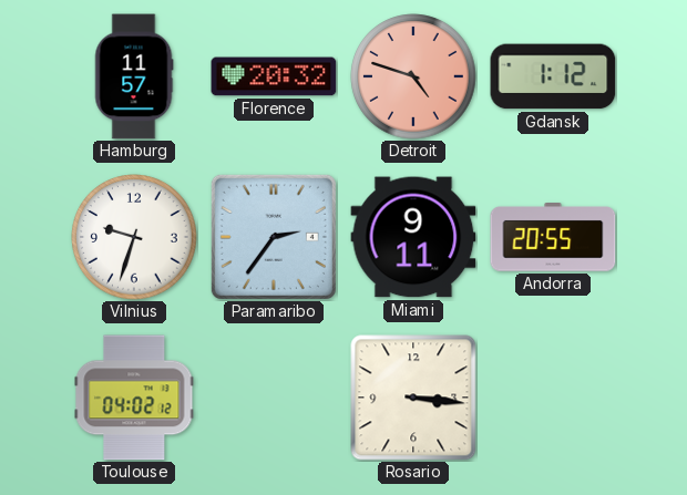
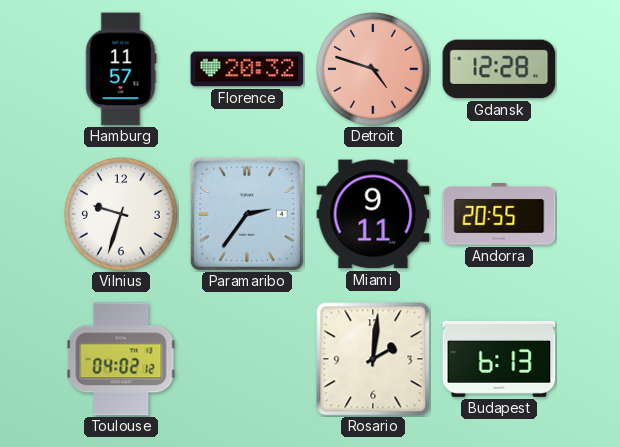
Gdansk: 1:12 -> 12:28
Rosario: 3:16 -> 2:01
Budapest: none -> 6:13
